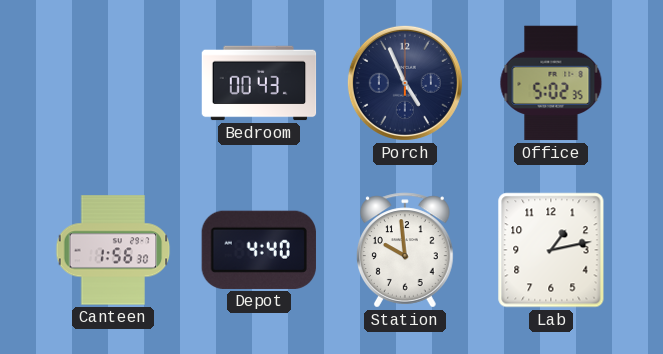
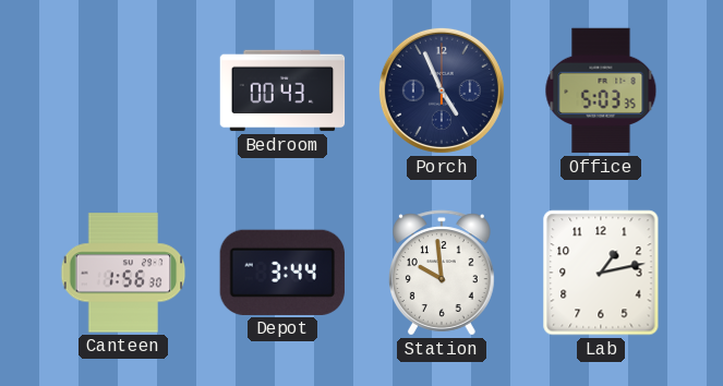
Office: 5:02 -> 5:03
Depot: 4:40 -> 3:44
